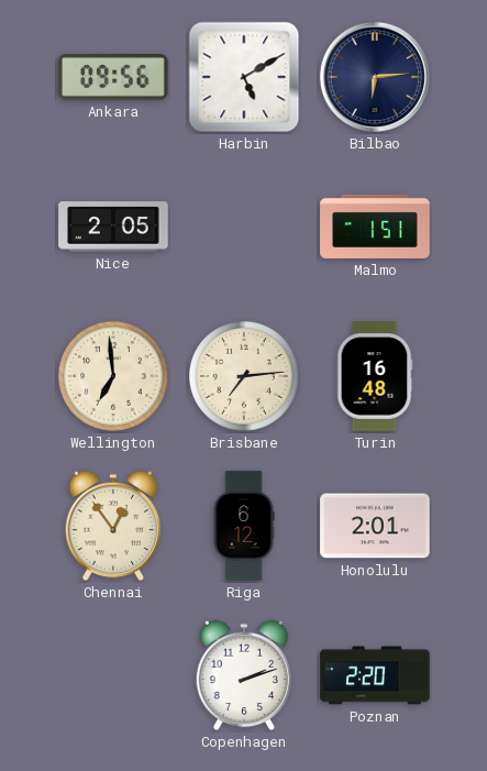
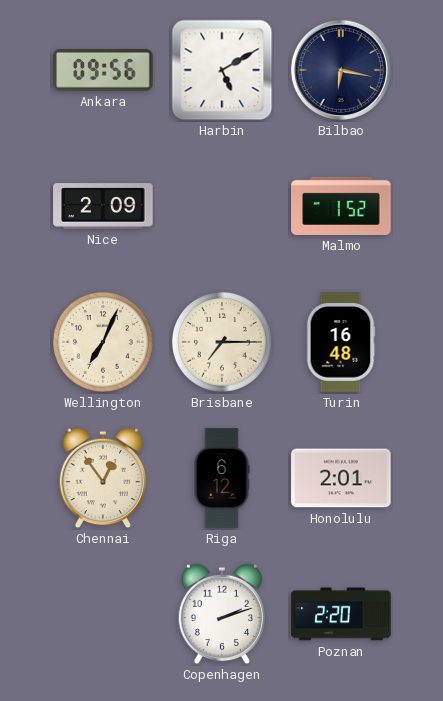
Bilbao: 6:14 -> 6:17
Nice: 2:05 -> 2:09
Malmo: 1:51 -> 1:52
Wellington: 6:59 -> 7:04
Brisbane: 7:14 -> 7:15
